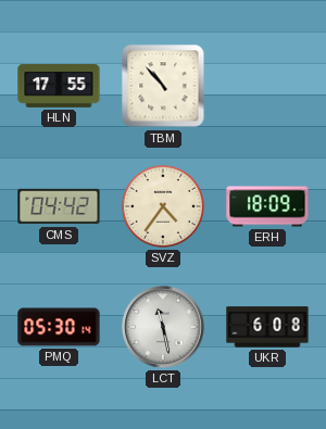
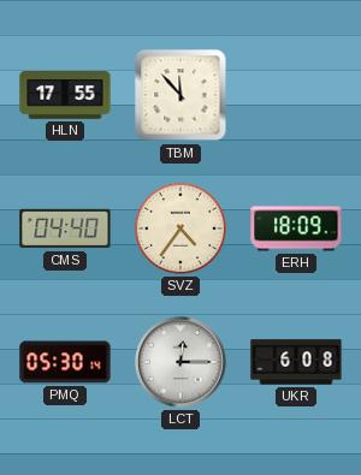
TBM: 10:53 -> 11:53
CMS: 04:42 -> 04:40
LCT: 11:28 -> 12:15
